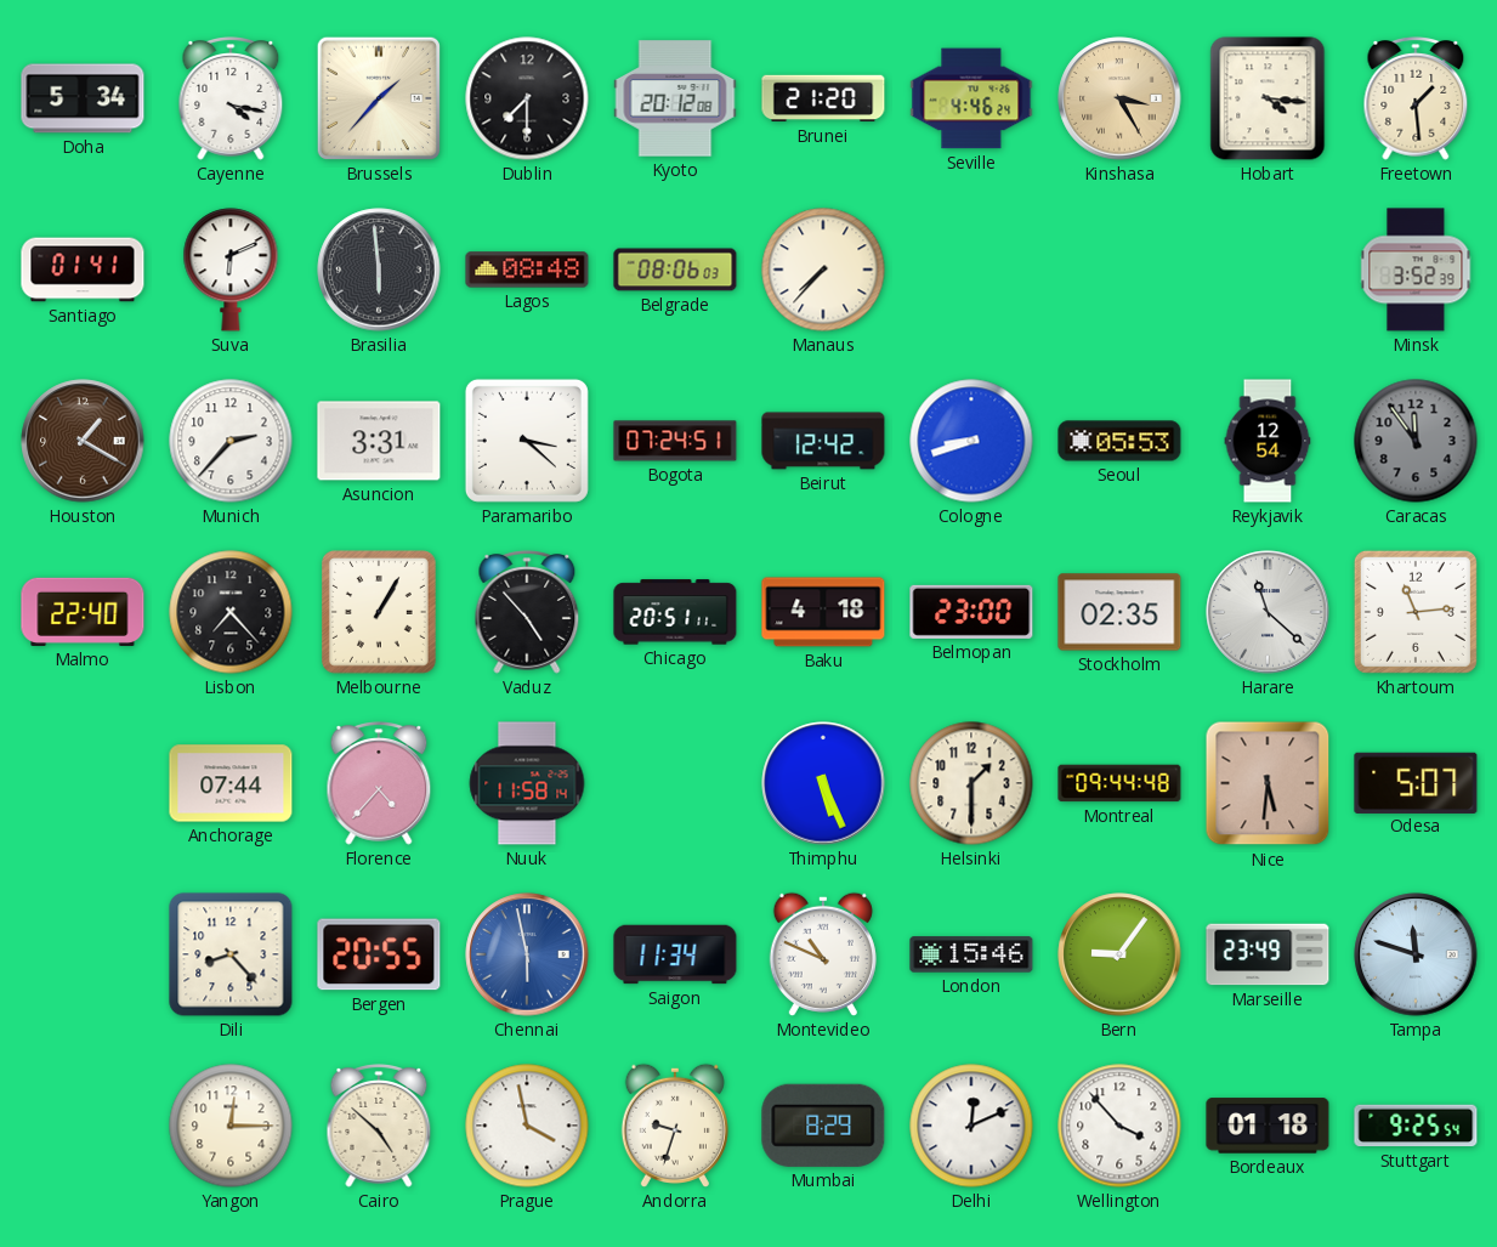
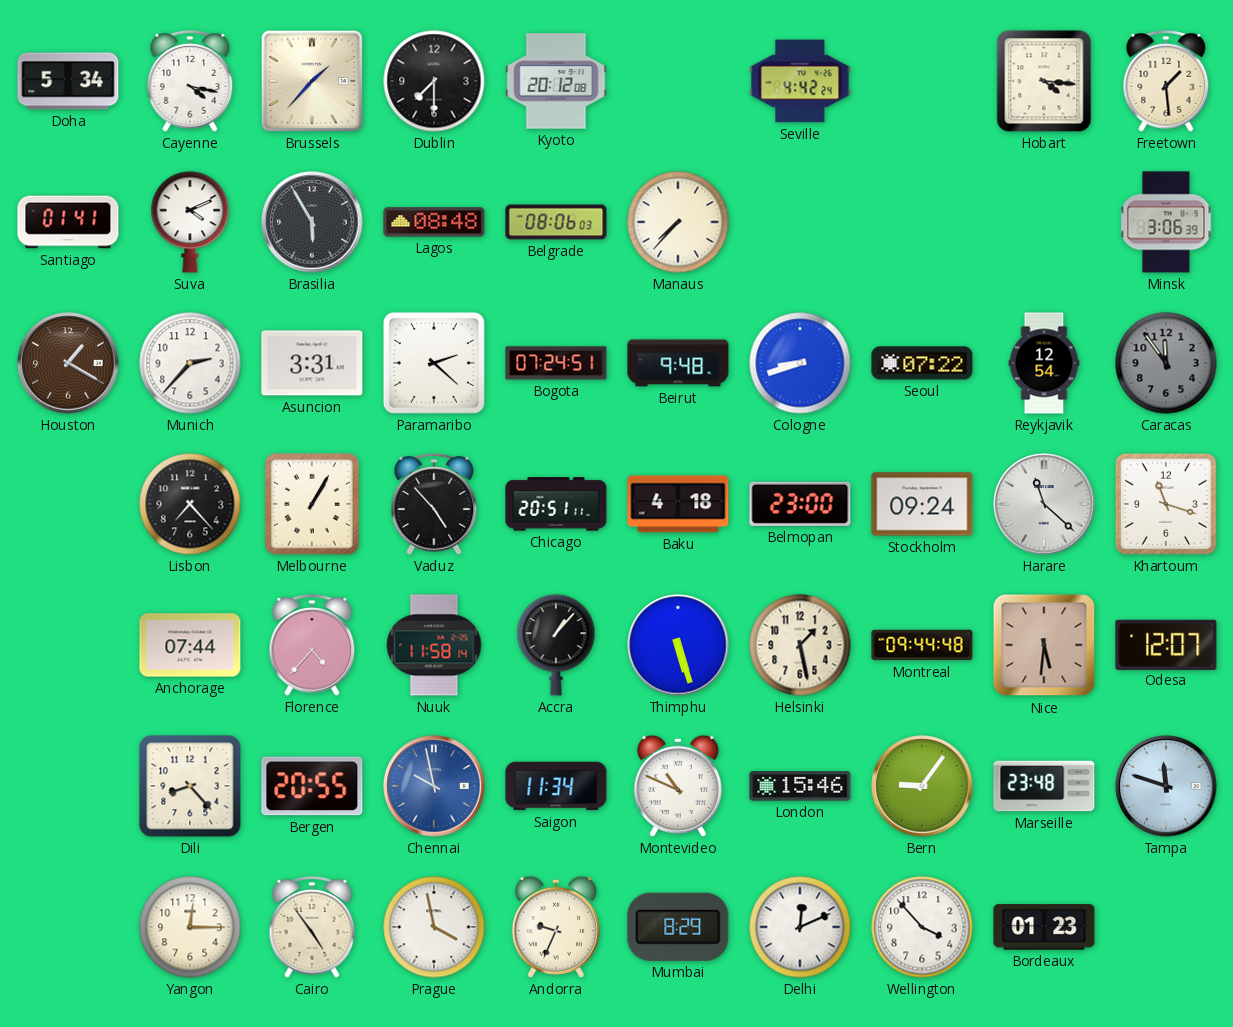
Brunei: 21:20 -> none
Seville: 4:46 -> 4:42
Kinshasa: 3:25 -> none
Suva: 6:11 -> 4:11
Brasilia: 5:59 -> 5:55
Minsk: 3:52 -> 3:06
Paramaribo: 3:22 -> 2:22
Beirut: 12:42 -> 9:48
Seoul: 05:53 -> 07:22
Malmo: 22:40 -> none
Stockholm: 02:35 -> 09:24
Khartoum: 11:14 -> 11:18
Accra: none -> 1:07
Thimphu: 5:26 -> 5:27
Helsinki: 1:30 -> 1:28
Odesa: 5:07 -> 12:07
Chennai: 5:58 -> 9:58
Marseille: 23:49 -> 23:48
Cairo: 4:52 -> 4:54
Andorra: 9:33 -> 9:34
Bordeaux: 01:18 -> 01:23
Stuttgart: 9:25 -> none
